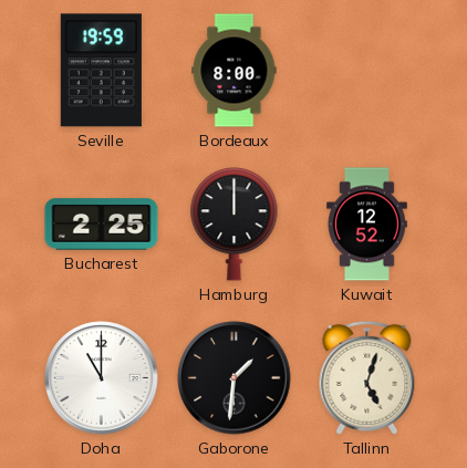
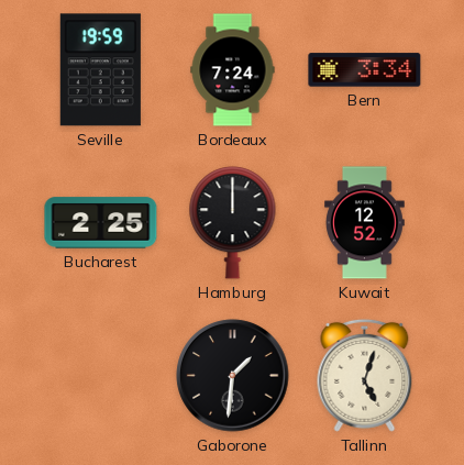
Bordeaux: 8:00 -> 7:24
Bern: none -> 3:34
Doha: 11:00 -> none
